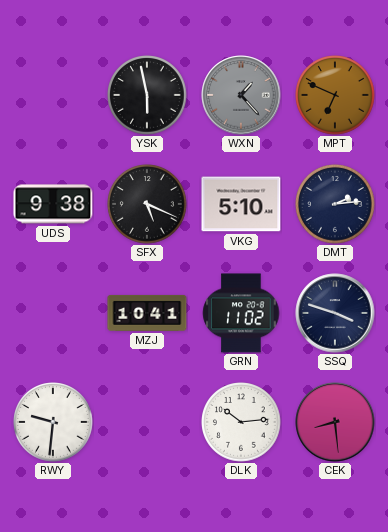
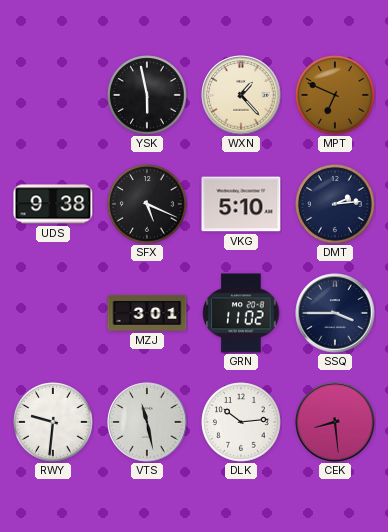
WXN dial: grey -> cream
MZJ: 10:41 -> 3:01
SSQ: 3:48 -> 3:45
VTS: none -> 11:28
